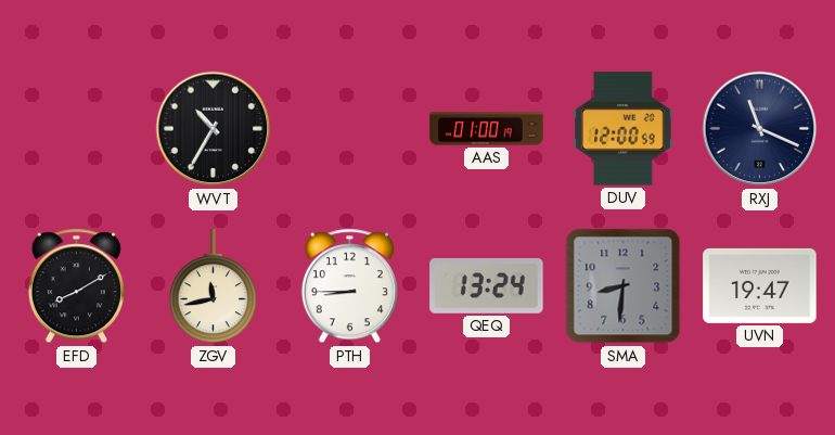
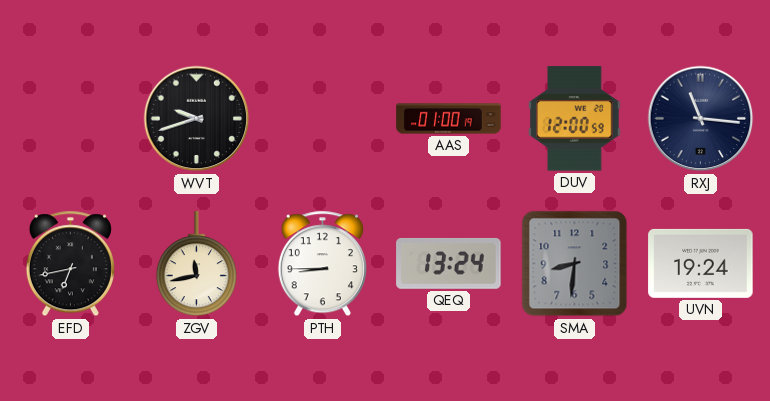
WVT: 10:35 -> 9:42
RXJ: 11:19 -> 11:16
EFD: 8:10 -> 6:43
UVN: 19:47 -> 19:24
